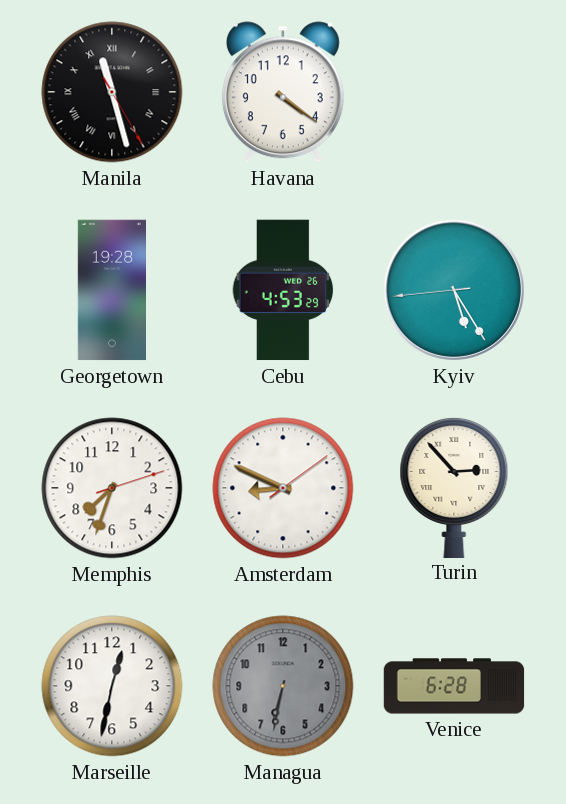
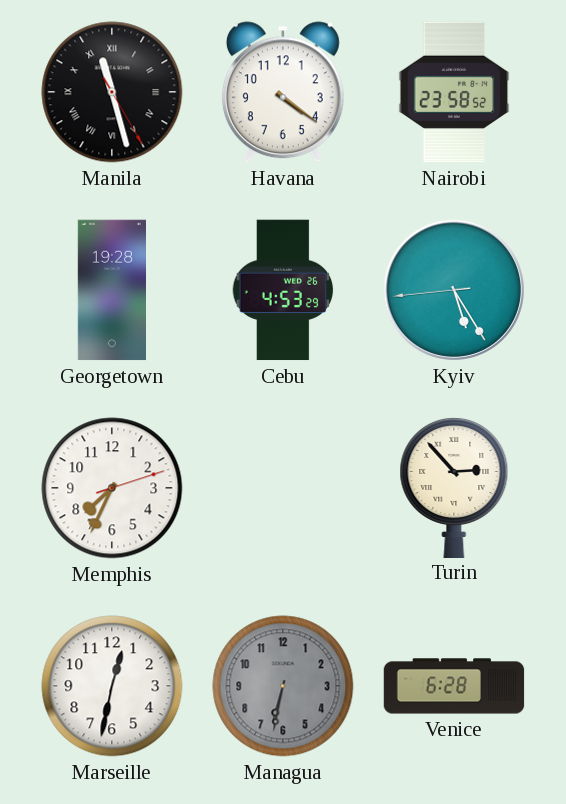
Nairobi: none -> 23:58
Memphis: 7:33 -> 7:34
Amsterdam: 8:49 -> none
